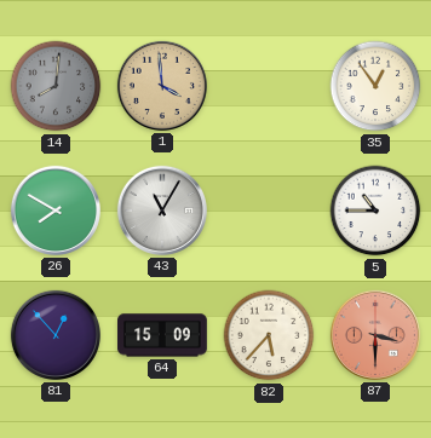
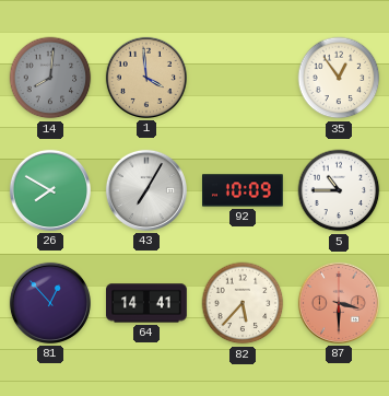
43: 11:05 -> 7:05
92: none -> 10:09
64: 15:09 -> 14:41
